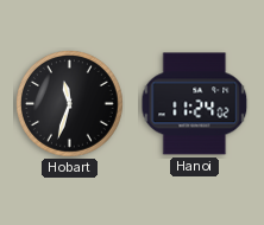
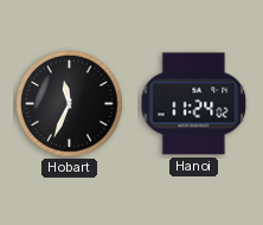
Hobart: 11:33 -> 11:34
